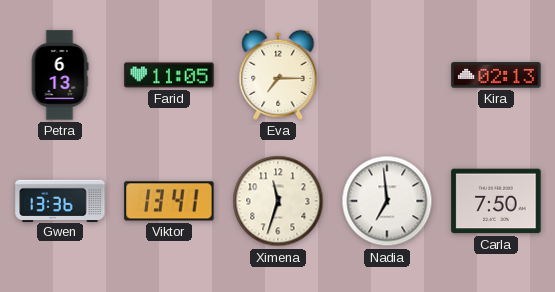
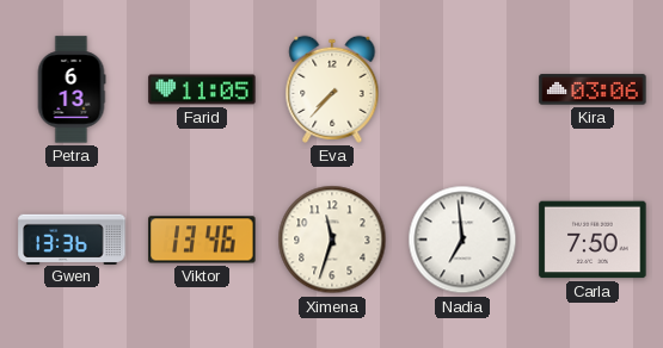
Eva: 7:15 -> 7:37
Kira: 02:13 -> 03:06
Viktor: 13:41 -> 13:46
